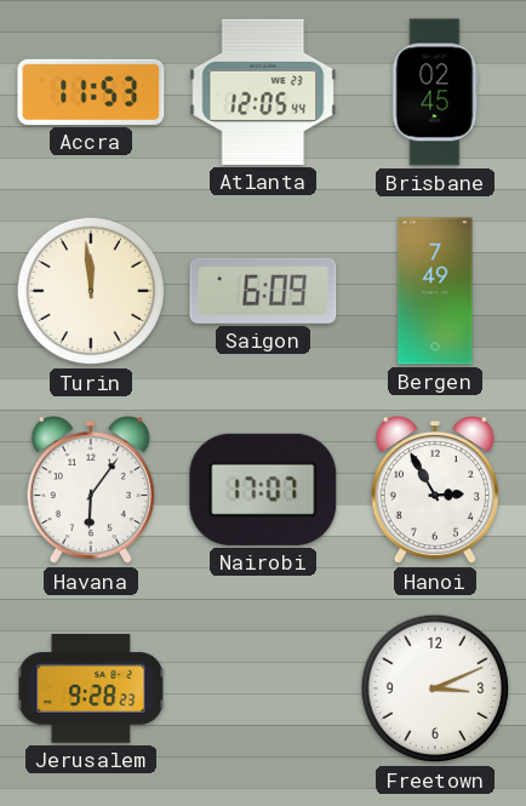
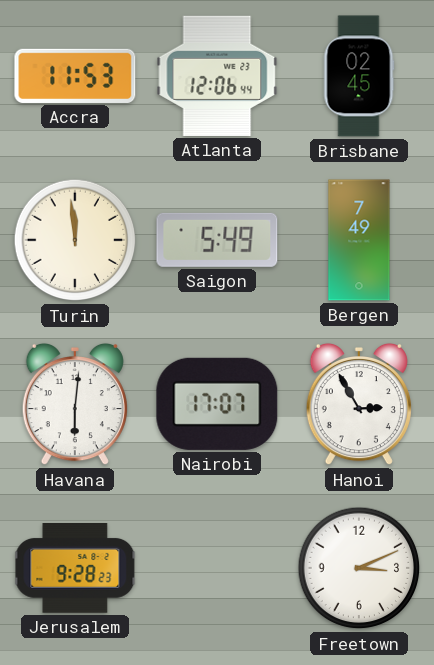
Atlanta: 12:05 -> 12:06
Saigon: 6:09 -> 5:49
Havana: 6:06 -> 6:01
